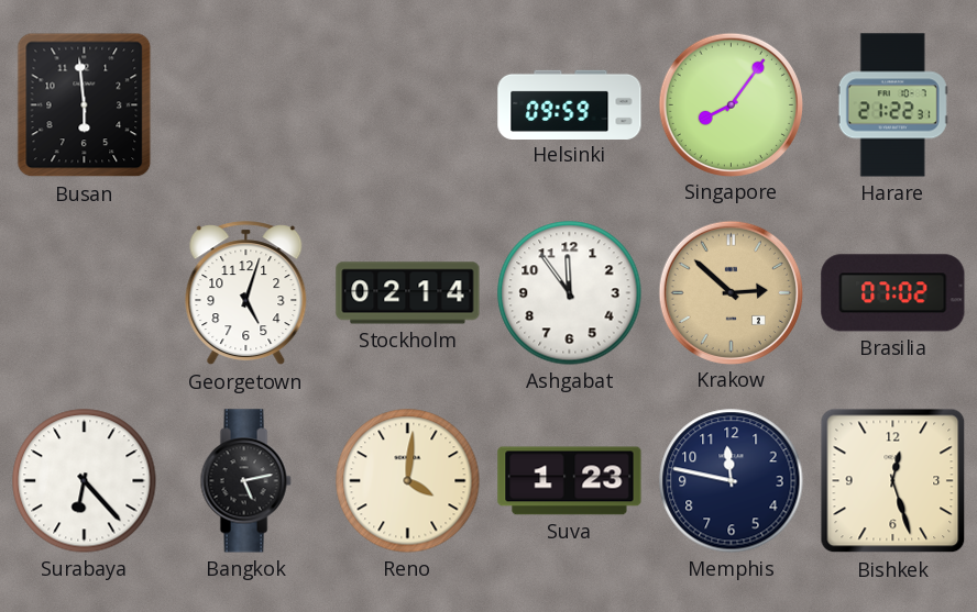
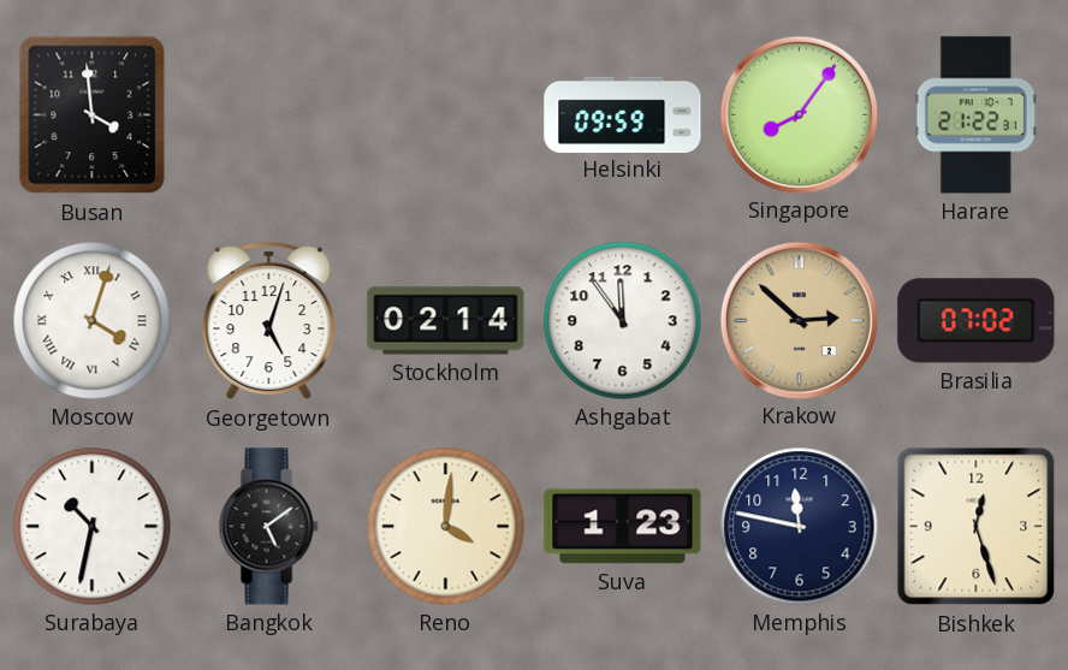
Busan: 5:59 -> 3:59
Moscow: none -> 4:03
Surabaya: 6:23 -> 10:32
Bangkok: 5:13 -> 5:09
